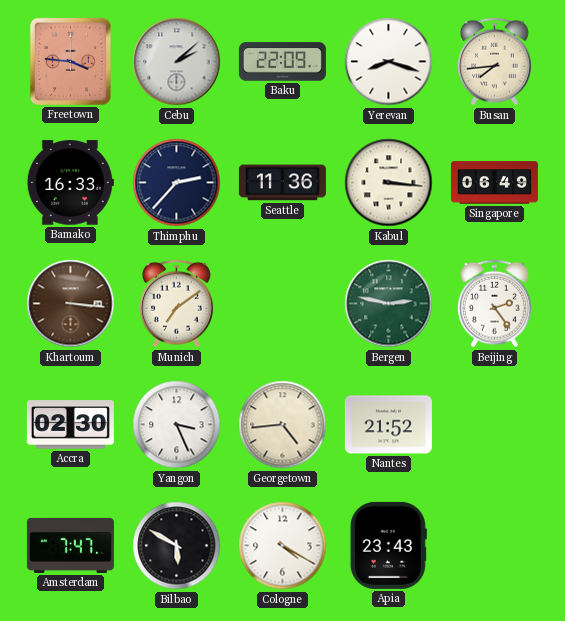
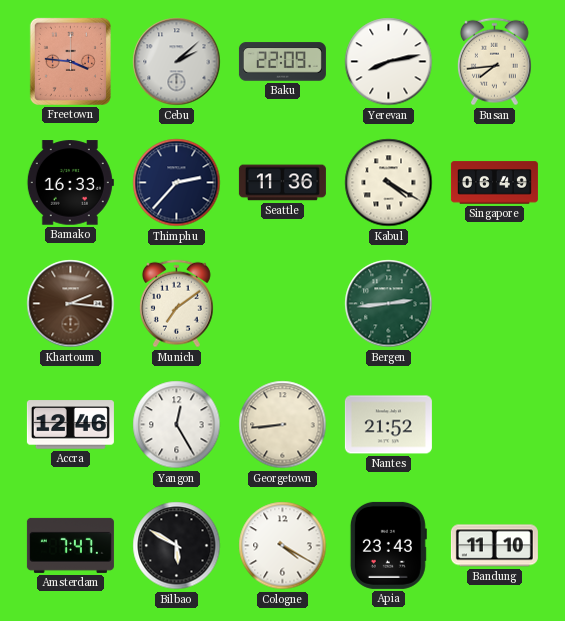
Yerevan: 8:18 -> 8:13
Kabul: 3:16 -> 4:20
Khartoum: 3:16 -> 2:16
Bergen: 2:47 -> 2:44
Beijing: 2:24 -> none
Accra: 02:30 -> 12:46
Yangon: 3:26 -> 12:25
Georgetown: 4:44 -> 8:44
Bandung: none -> 11:10
